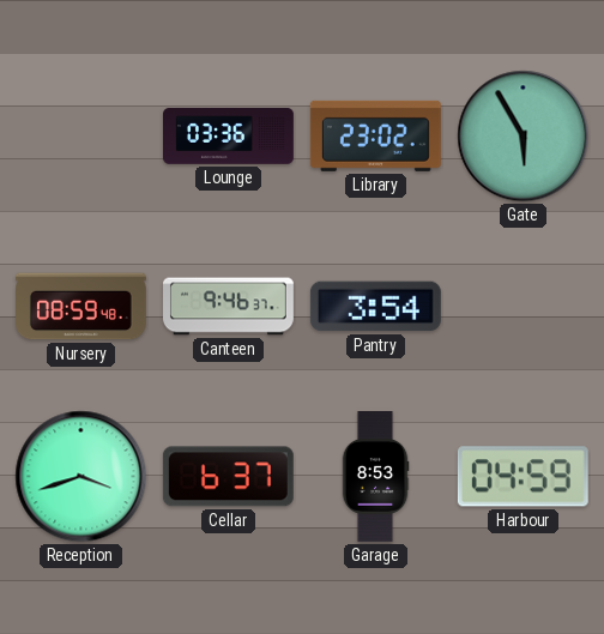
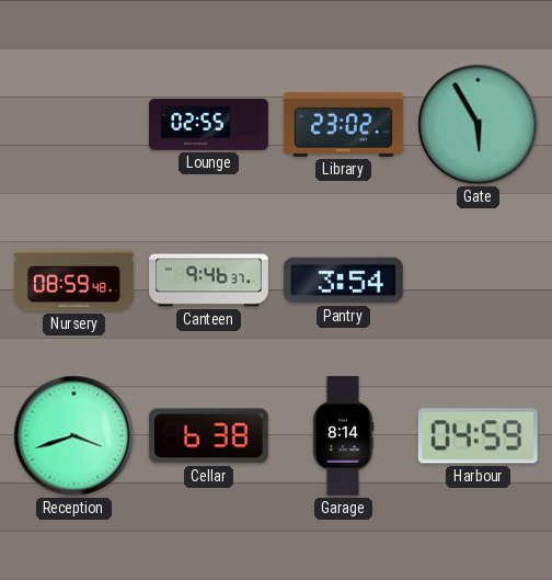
Lounge: 03:36 -> 02:55
Cellar: 6:37 -> 6:38
Garage: 8:53 -> 8:14
